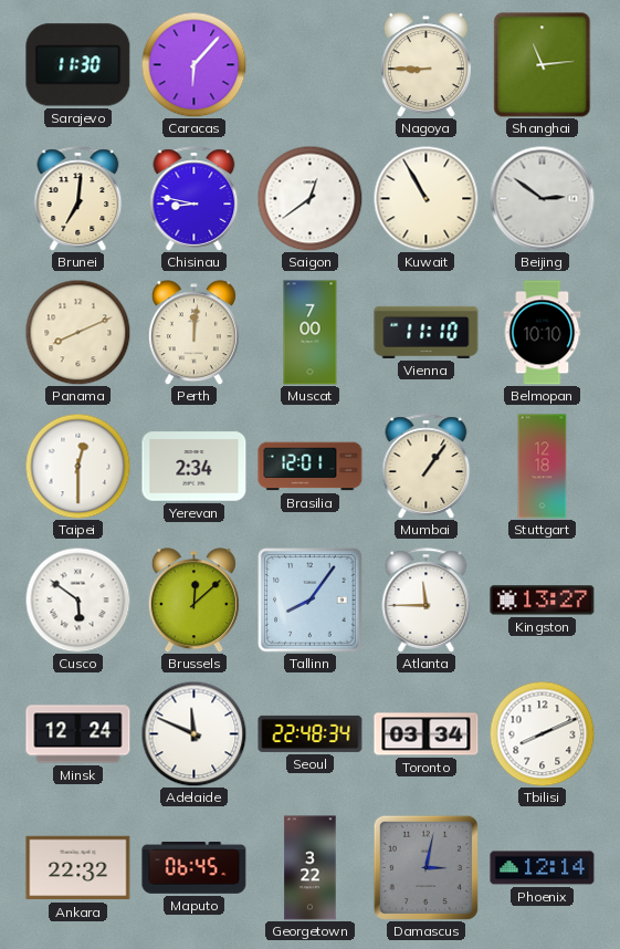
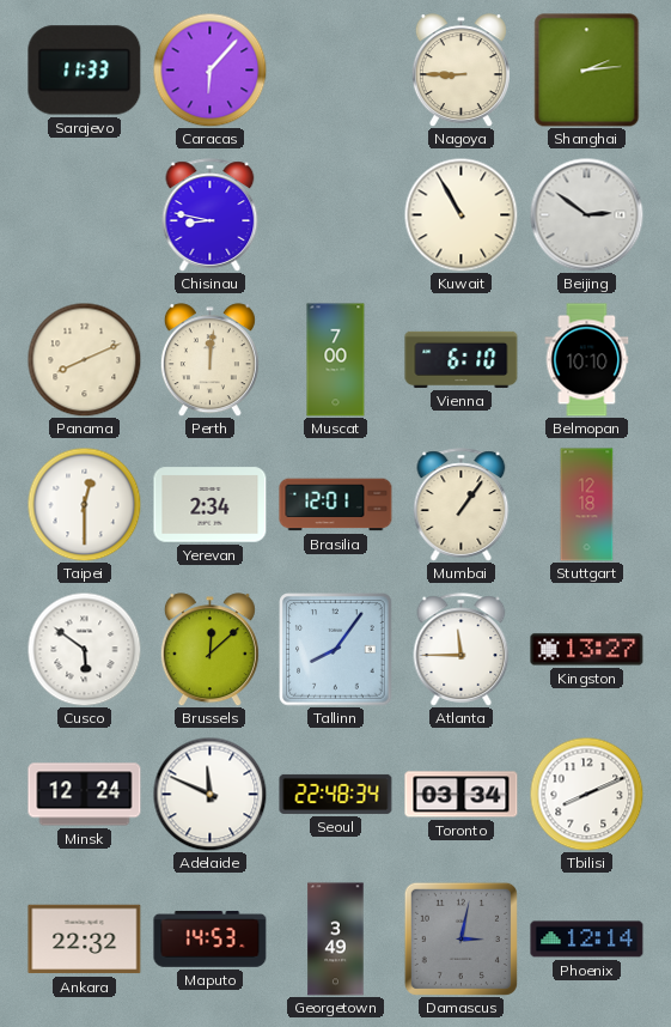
Sarajevo: 11:30 -> 11:33
Shanghai: 11:14 -> 2:14
Brunei: 7:01 -> none
Saigon: 12:39 -> none
Vienna: 11:10 -> 6:10
Maputo: 06:45 -> 14:53
Georgetown: 3:22 -> 3:49
